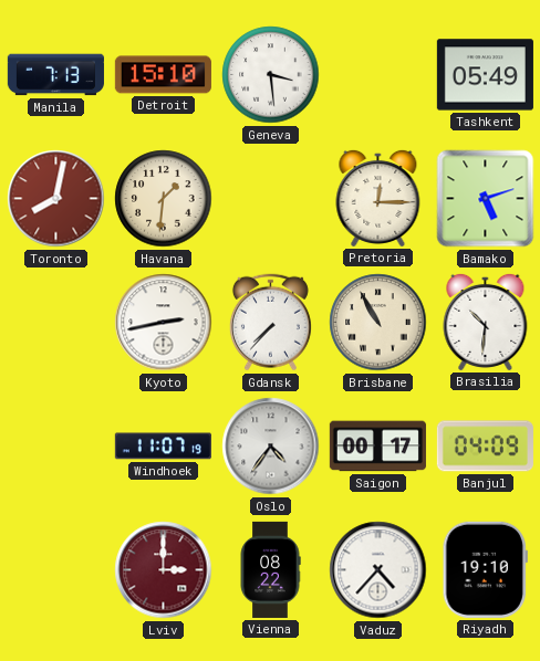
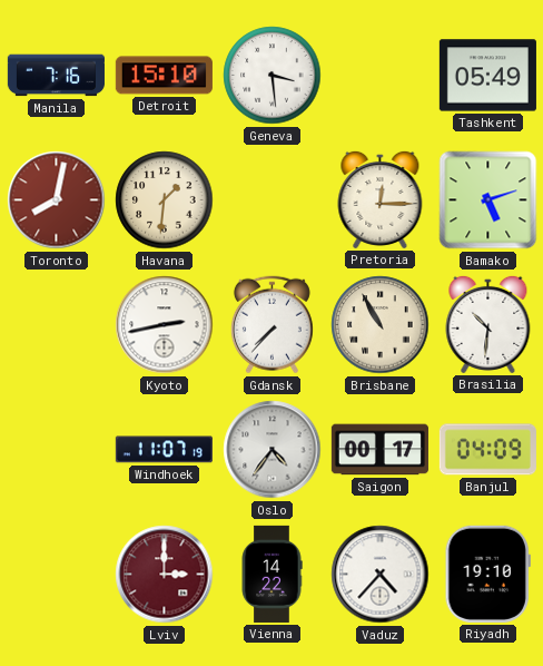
Manila: 7:13 -> 7:16
Vienna: 08:22 -> 14:22
